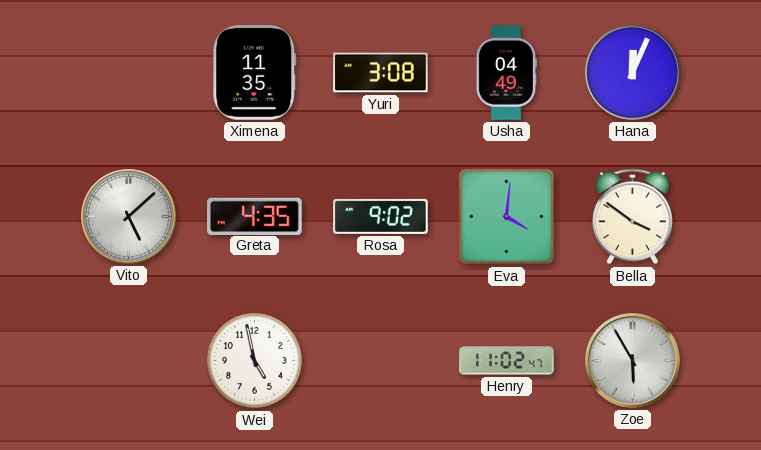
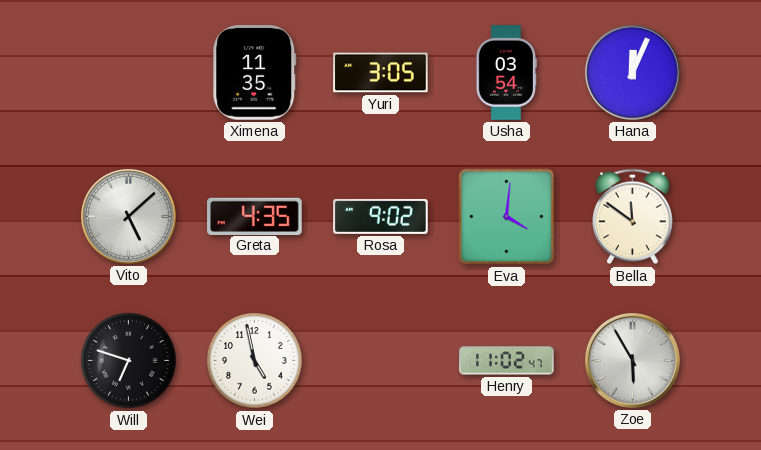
Yuri: 3:08 -> 3:05
Usha: 04:49 -> 03:54
Bella: 3:51 -> 11:51
Will: none -> 6:48
